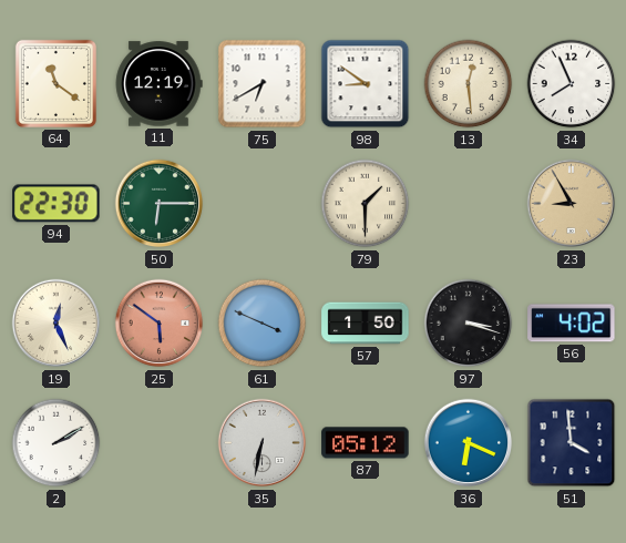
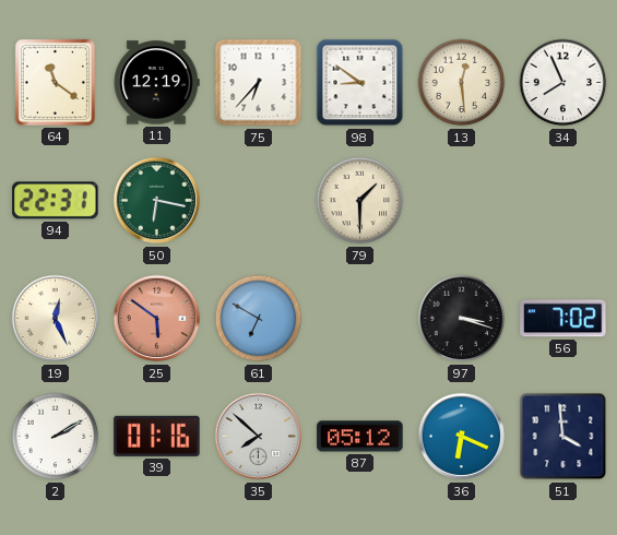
75: 6:40 -> 6:37
94: 22:30 -> 22:31
50: 6:15 -> 6:17
23: 8:55 -> none
61: 3:49 -> 6:50
57: 1:50 -> none
56: 4:02 -> 7:02
39: none -> 01:16
35: 6:32 -> 7:52
